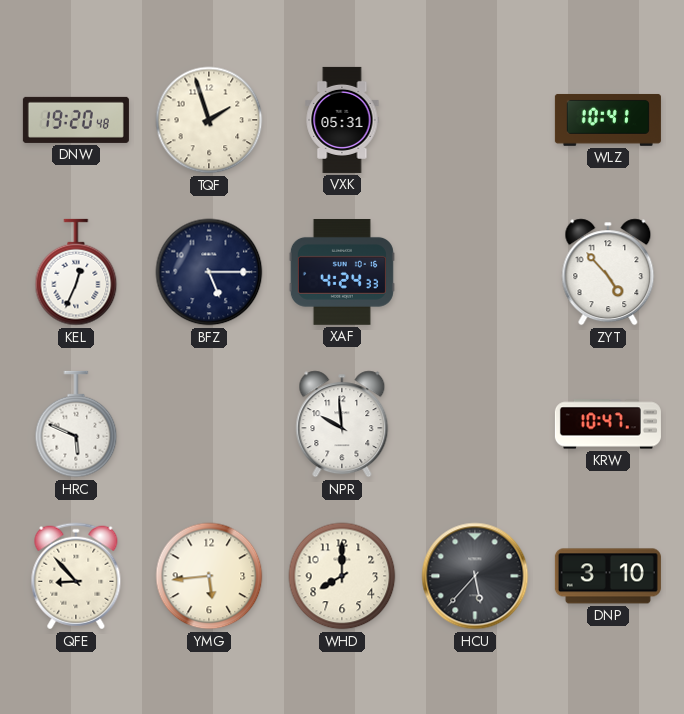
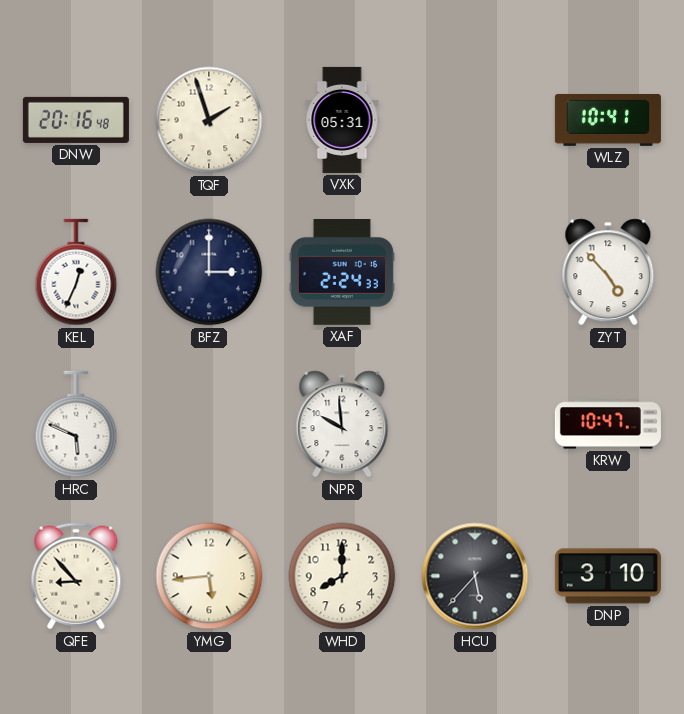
DNW: 19:20 -> 20:16
BFZ: 5:15 -> 3:00
XAF: 4:24 -> 2:24
